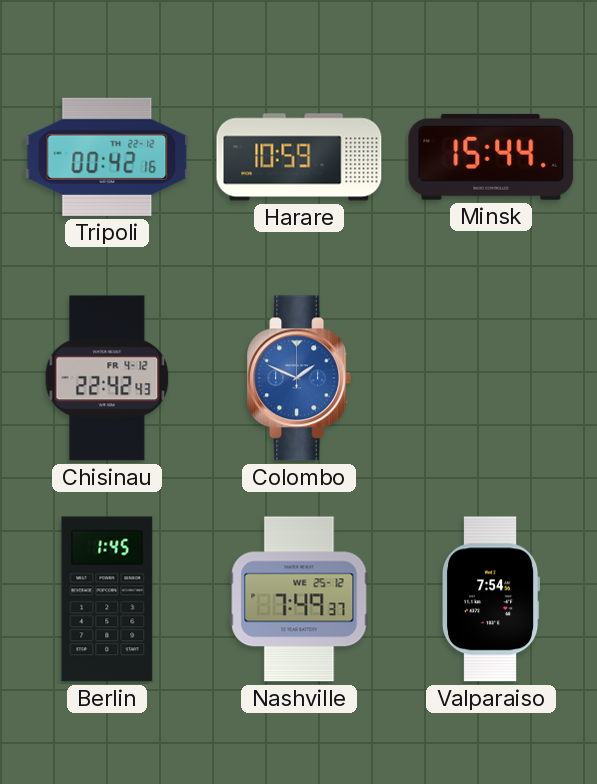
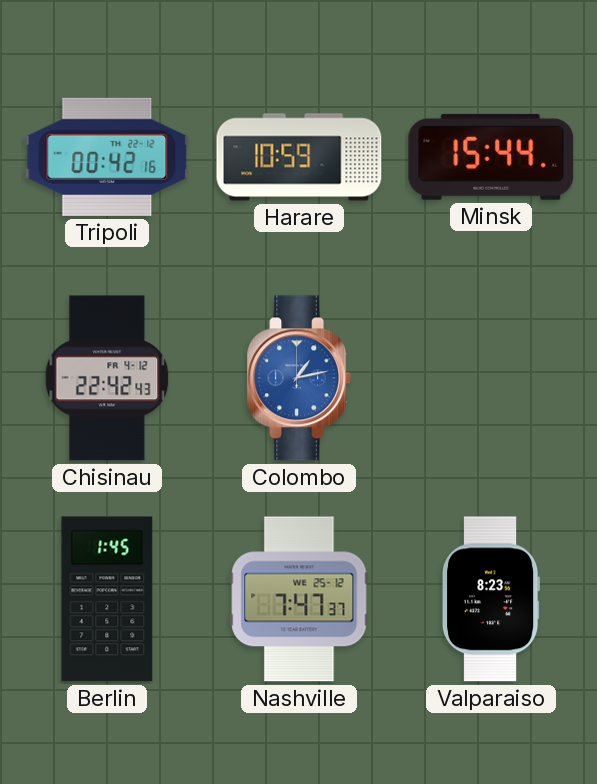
Colombo: 1:49 -> 1:13
Nashville: 7:49 -> 7:47
Valparaiso: 7:54 -> 8:23
